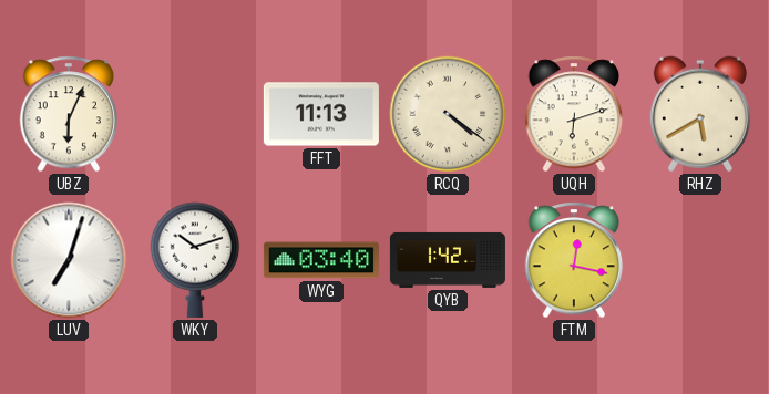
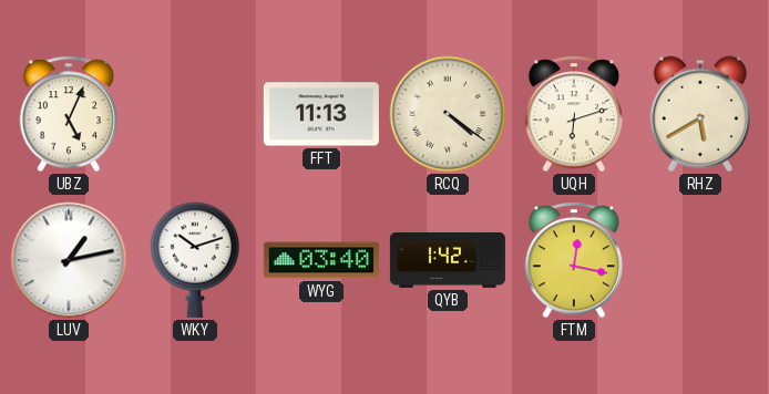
UBZ: 6:04 -> 5:04
LUV: 7:03 -> 1:13
